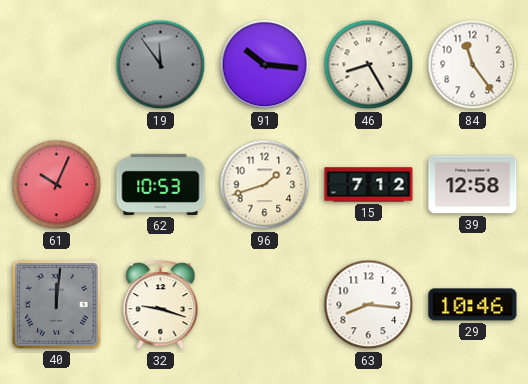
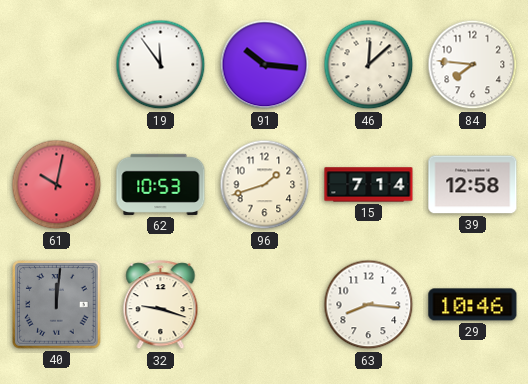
19 dial: grey -> white
46: 8:25 -> 12:08
84: 11:24 -> 7:46
61: 10:04 -> 10:02
15: 7:12 -> 7:14
